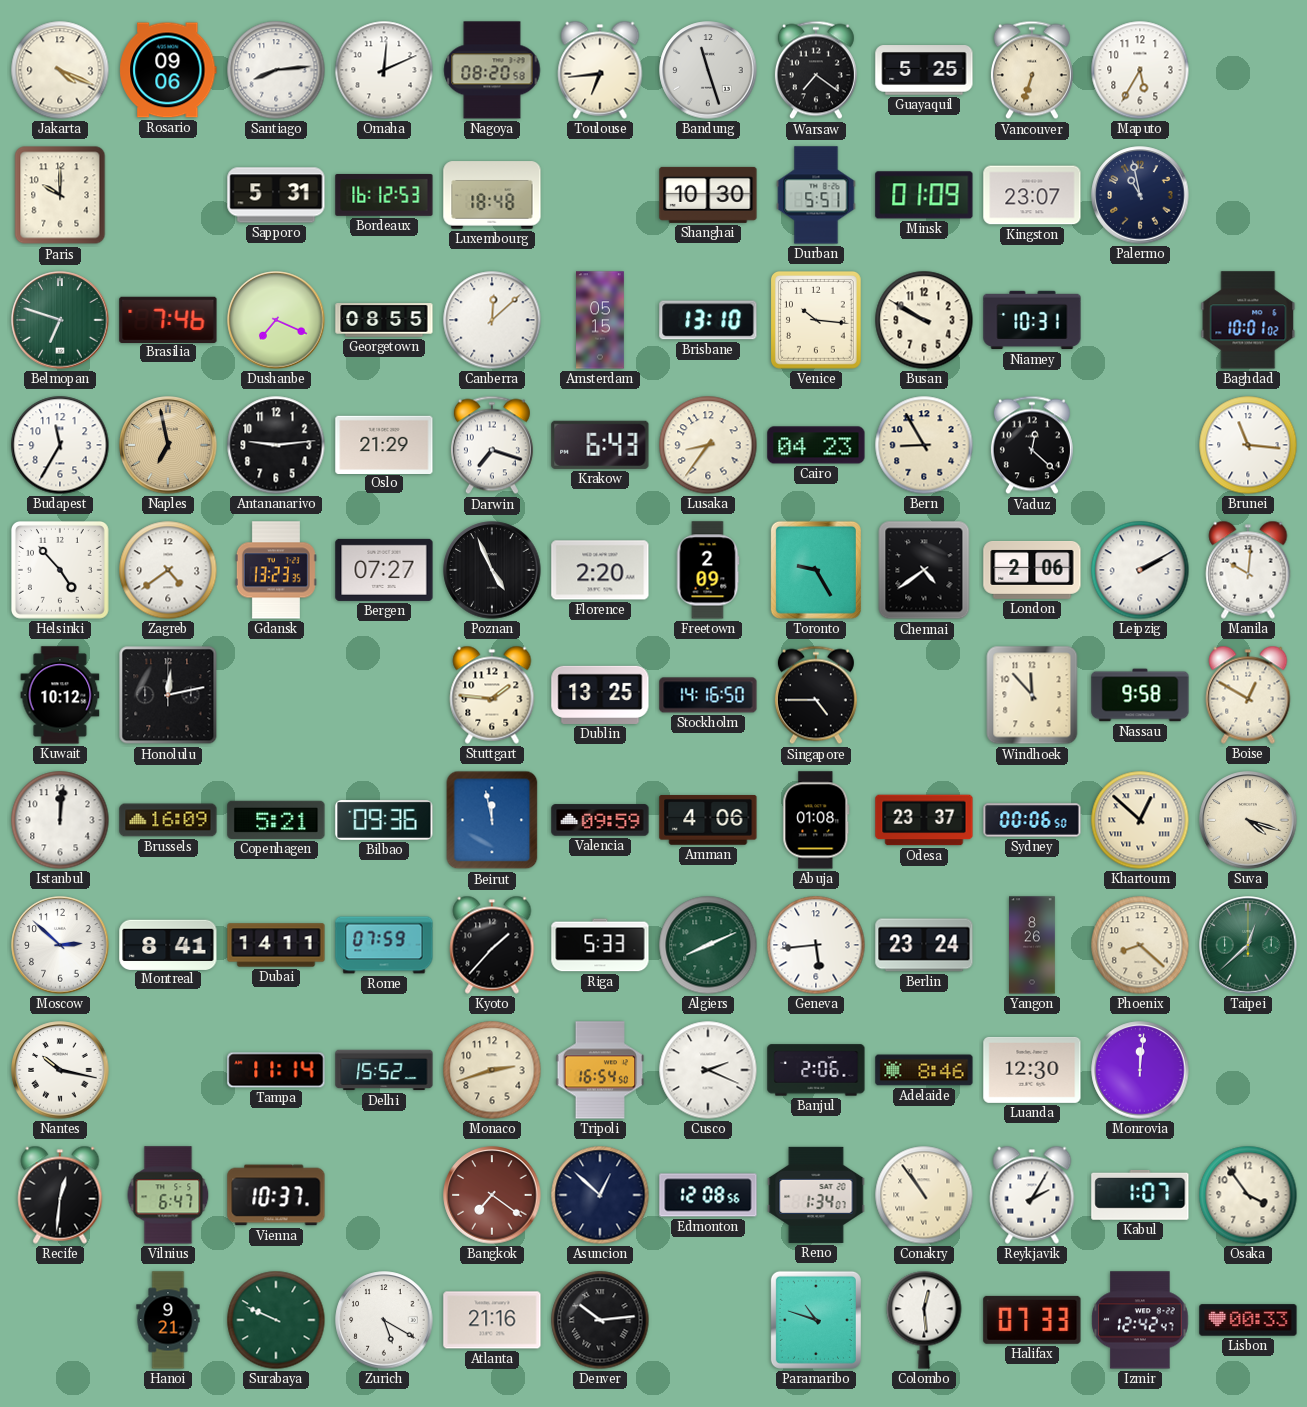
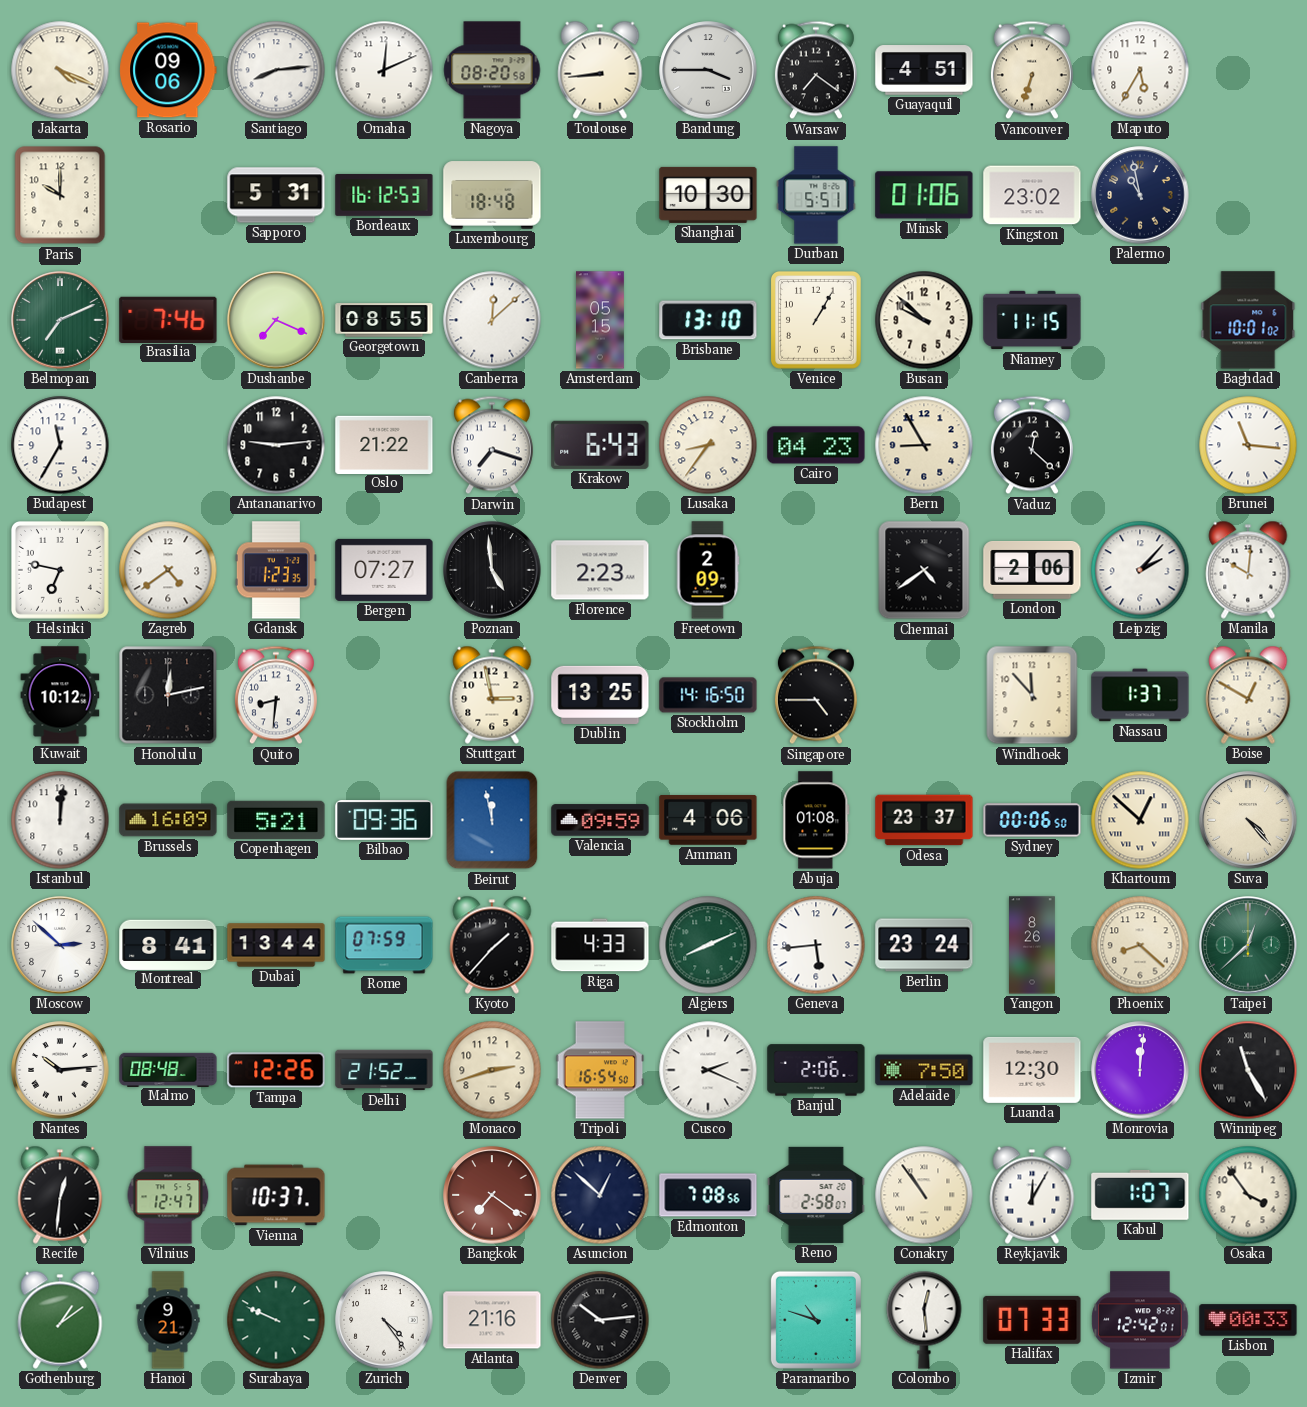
Toulouse: 6:44 -> 8:44
Bandung: 11:27 -> 3:45
Guayaquil: 5:25 -> 4:51
Minsk: 01:09 -> 01:06
Kingston: 23:07 -> 23:02
Belmopan: 6:48 -> 7:11
Venice: 10:16 -> 1:05
Busan: 9:50 -> 9:52
Niamey: 10:31 -> 11:15
Naples: 6:58 -> none
Oslo: 21:29 -> 21:22
Helsinki: 4:53 -> 6:47
Gdansk: 13:23 -> 1:23
Poznan: 4:56 -> 4:59
Florence: 2:20 -> 2:23
Toronto: 9:25 -> none
Leipzig: 2:10 -> 2:07
Quito: none -> 8:31
Stuttgart: 1:46 -> 2:58
Nassau: 9:58 -> 1:37
Suva: 4:18 -> 4:23
Dubai: 14:11 -> 13:44
Riga: 5:33 -> 4:33
Nantes: 10:17 -> 10:14
Malmo: none -> 08:48
Tampa: 11:14 -> 12:26
Delhi: 15:52 -> 21:52
Adelaide: 8:46 -> 7:50
Winnipeg: none -> 11:25
Vilnius: 6:47 -> 12:47
Edmonton: 12:08 -> 7:08
Reno: 1:34 -> 2:58
Reykjavik: 2:05 -> 12:05
Gothenburg: none -> 1:09
Zurich: 5:20 -> 4:24
Izmir: 12:42:47 -> 12:42:01
